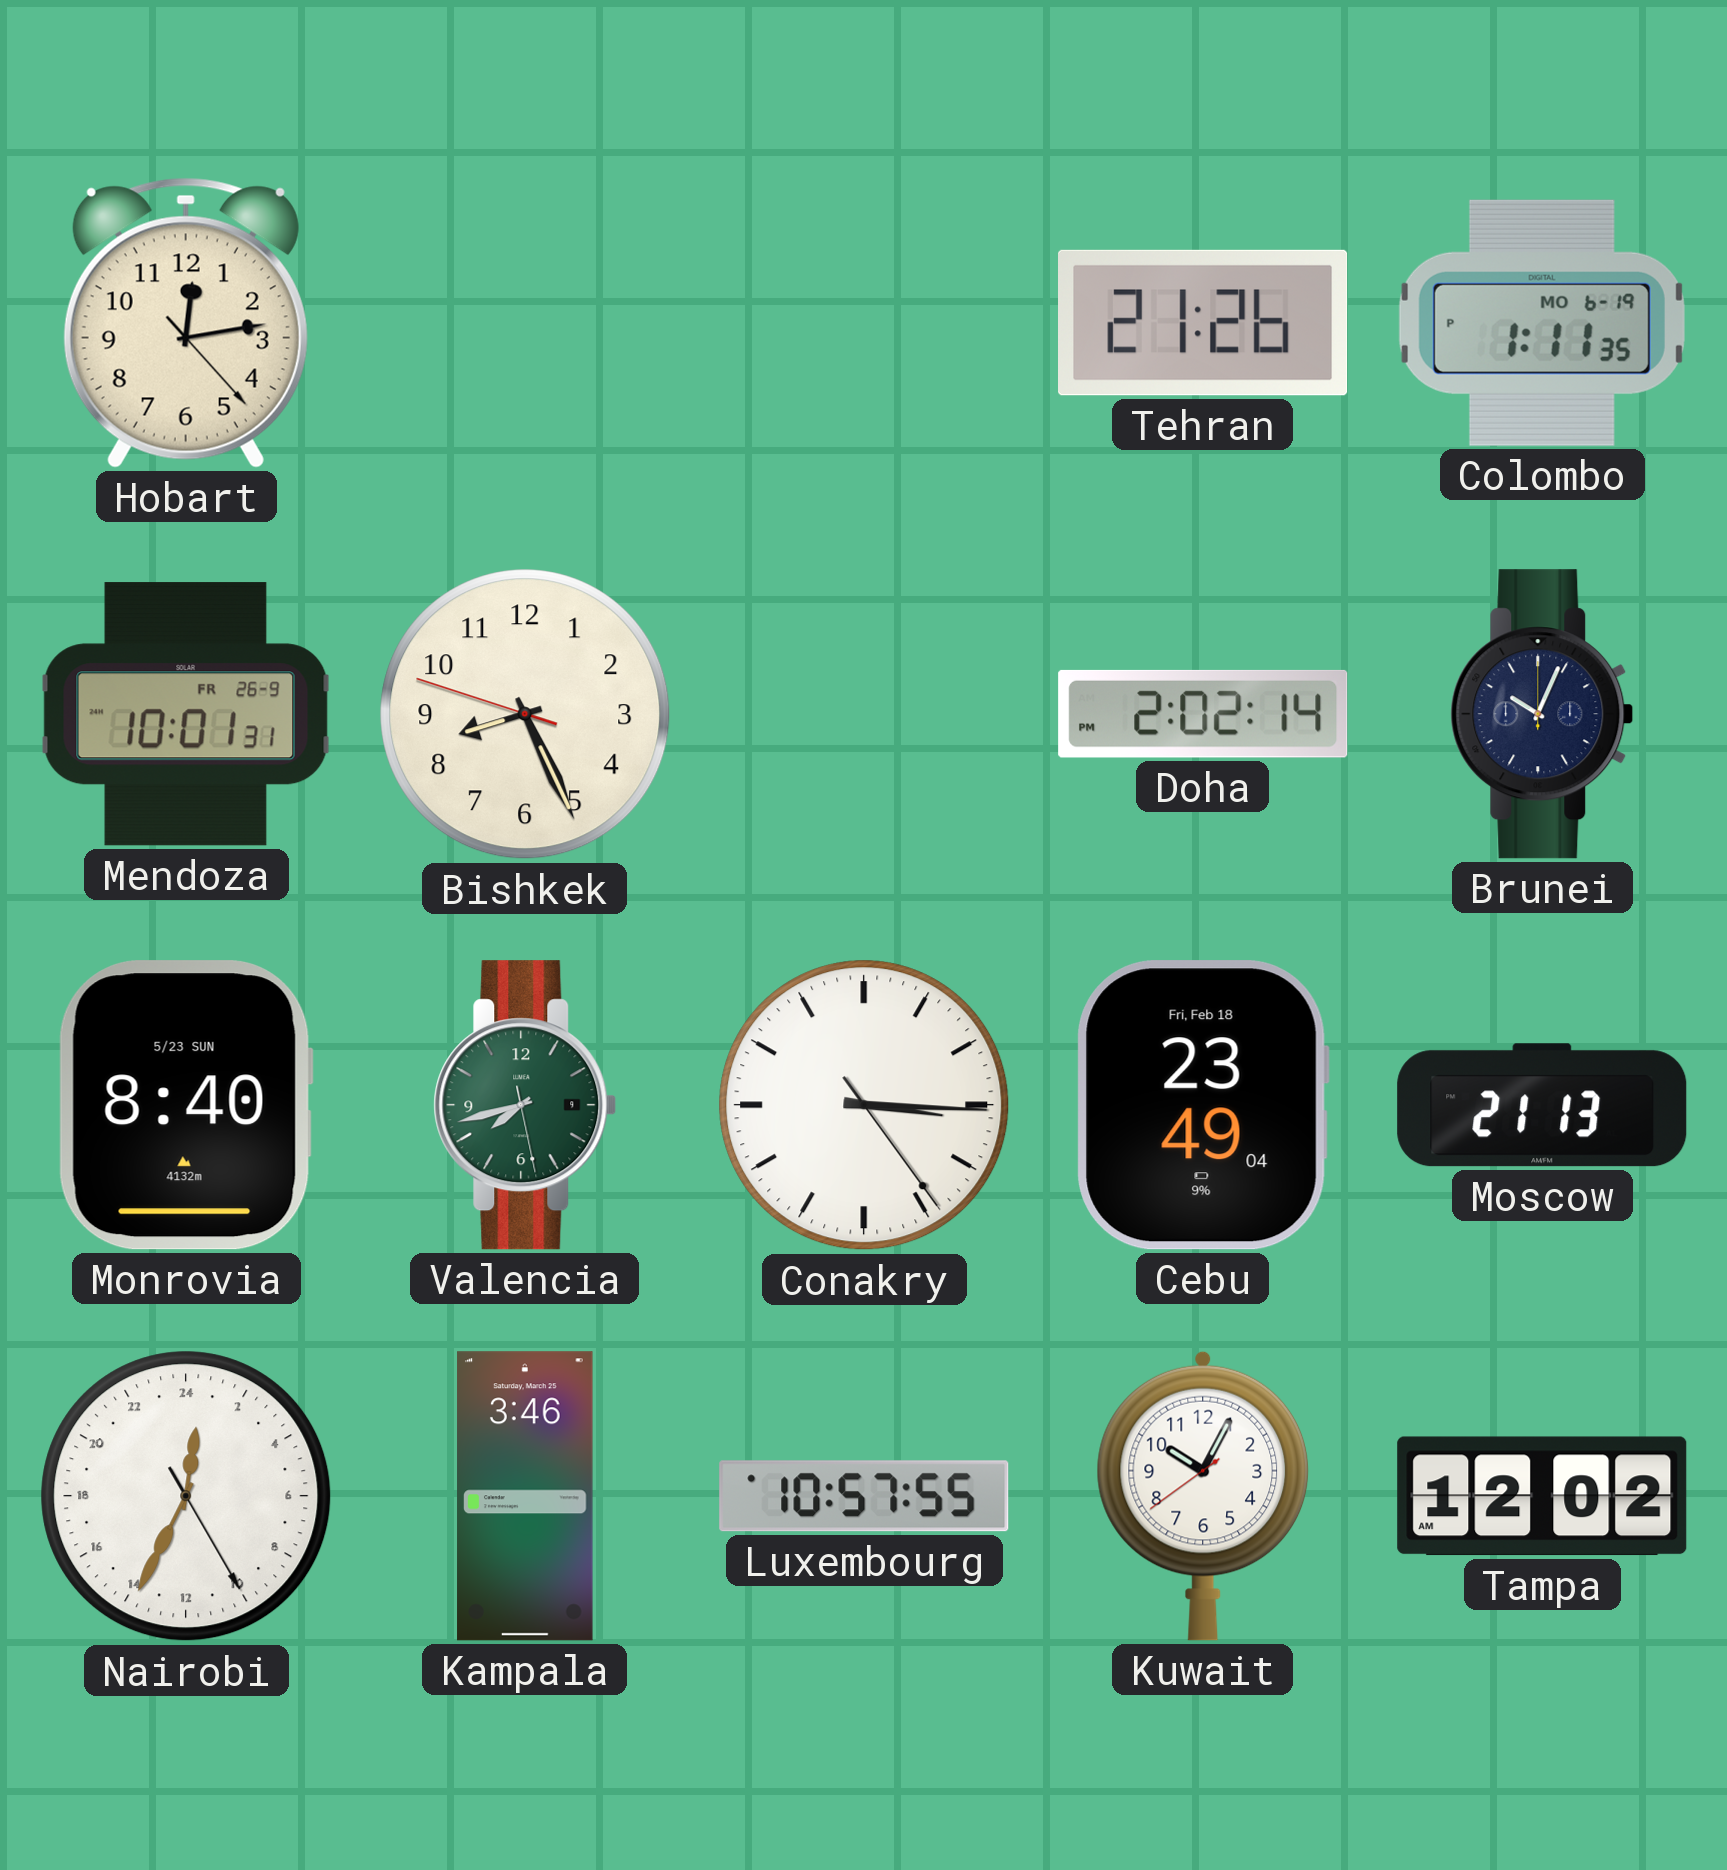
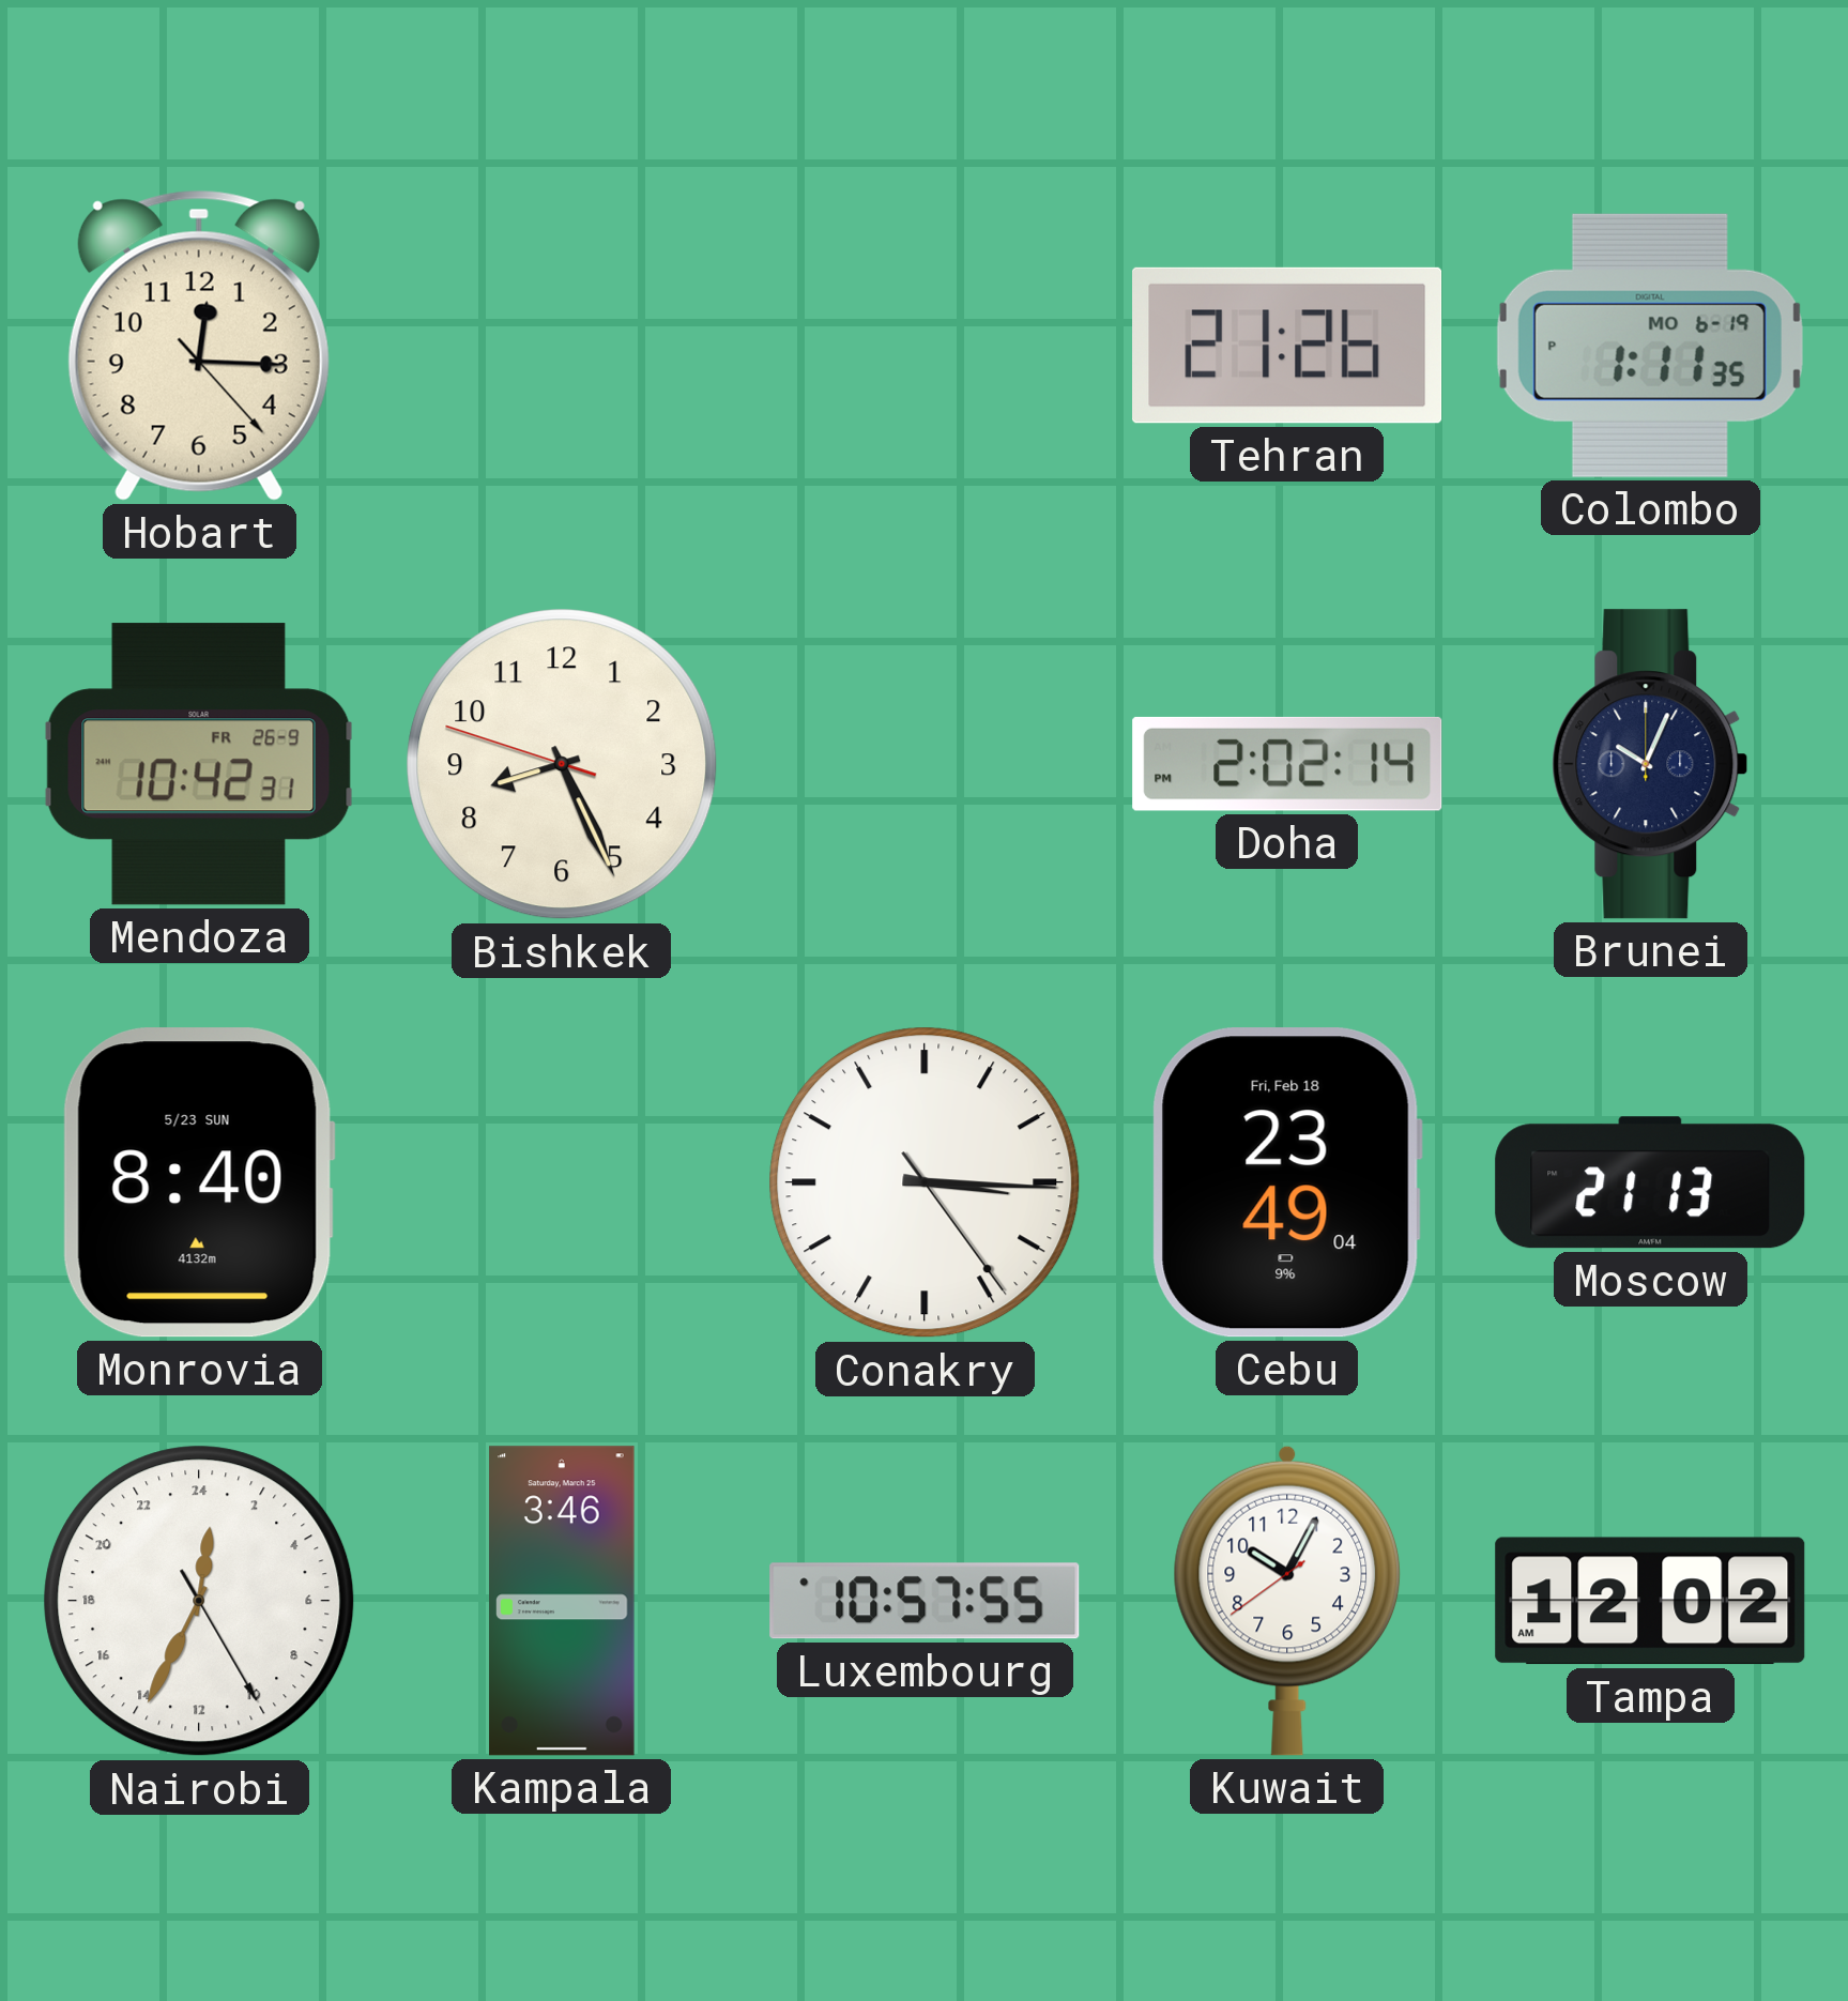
Hobart: 12:13 -> 12:15
Mendoza: 10:01 -> 10:42
Valencia: 7:42 -> none
